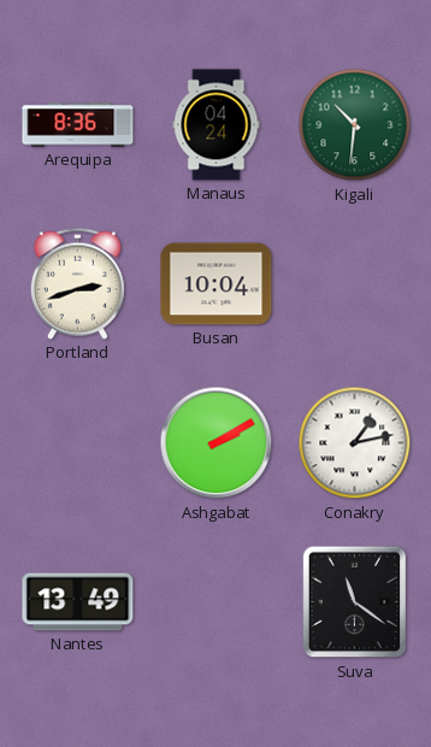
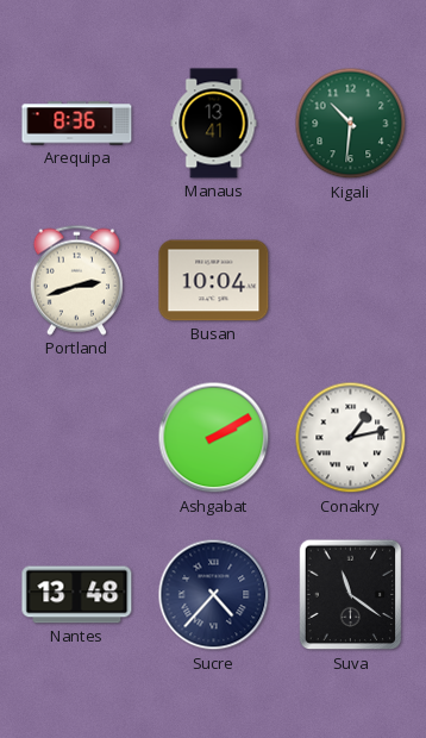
Manaus: 04:24 -> 13:41
Nantes: 13:49 -> 13:48
Sucre: none -> 4:37
